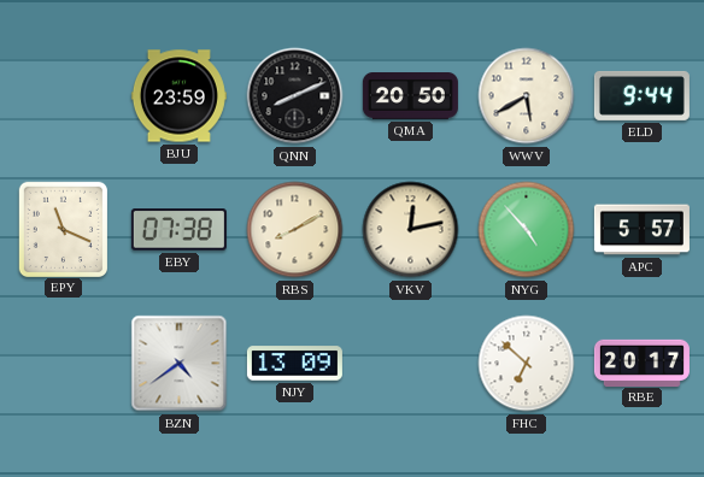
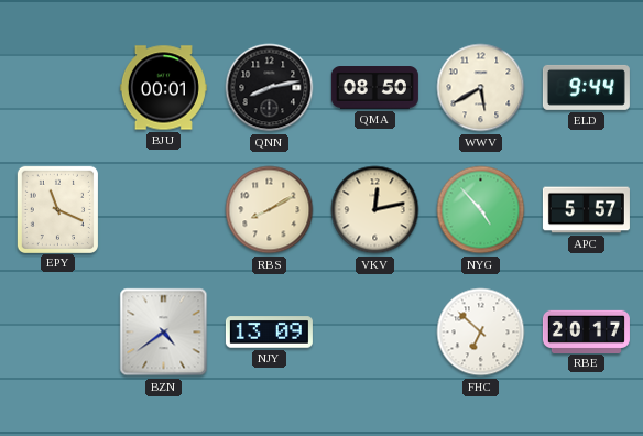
BJU: 23:59 -> 00:01
QNN: 8:11 -> 8:13
QMA: 20:50 -> 08:50
EBY: 07:38 -> none
